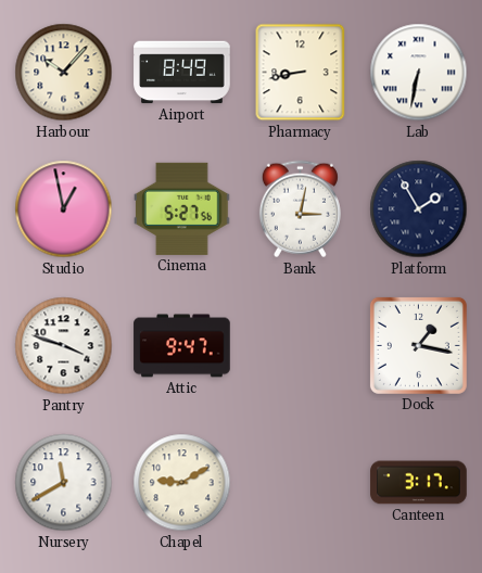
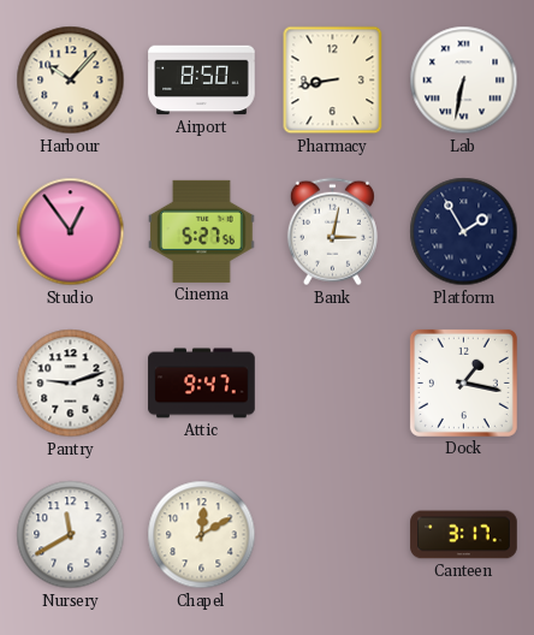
Airport: 8:49 -> 8:50
Studio: 12:58 -> 12:54
Pantry: 3:48 -> 9:12
Chapel: 9:10 -> 12:10
